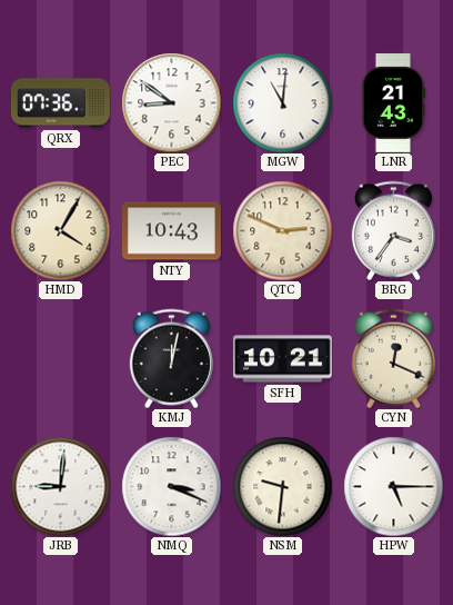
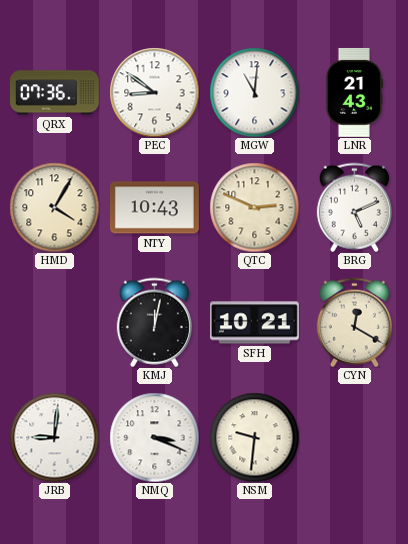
BRG: 3:36 -> 5:11
CYN: 12:19 -> 12:20
HPW: 5:15 -> none
